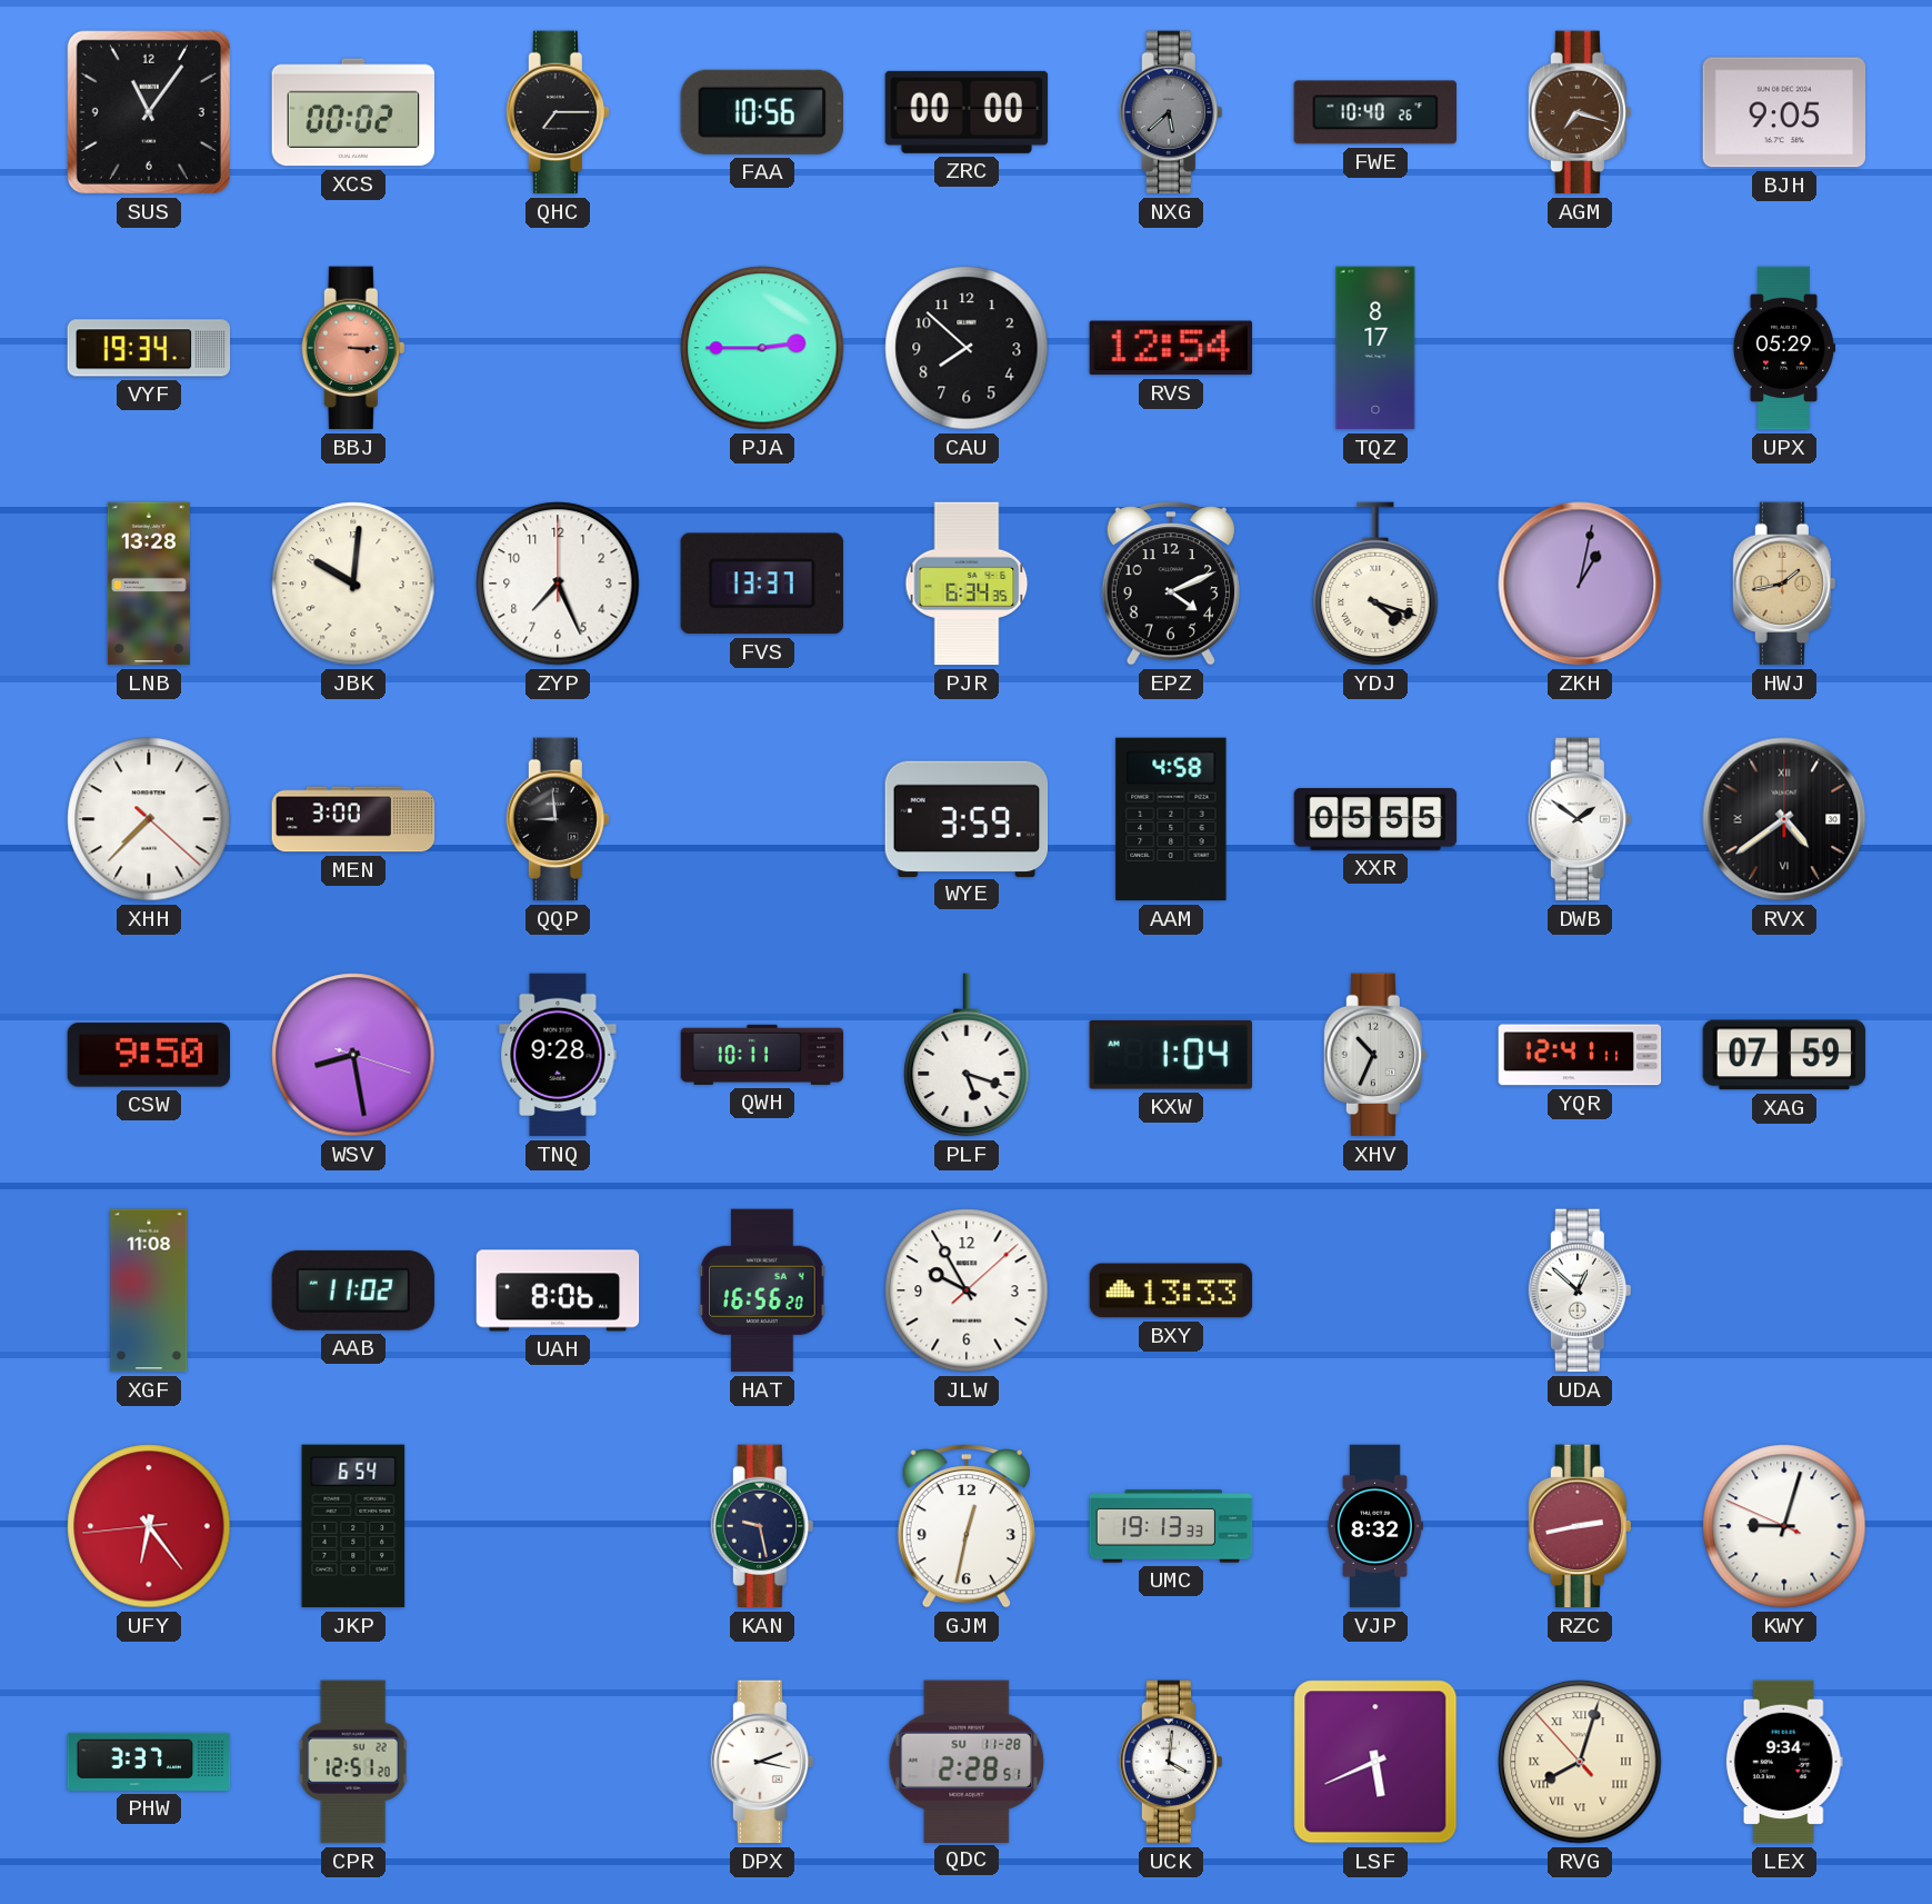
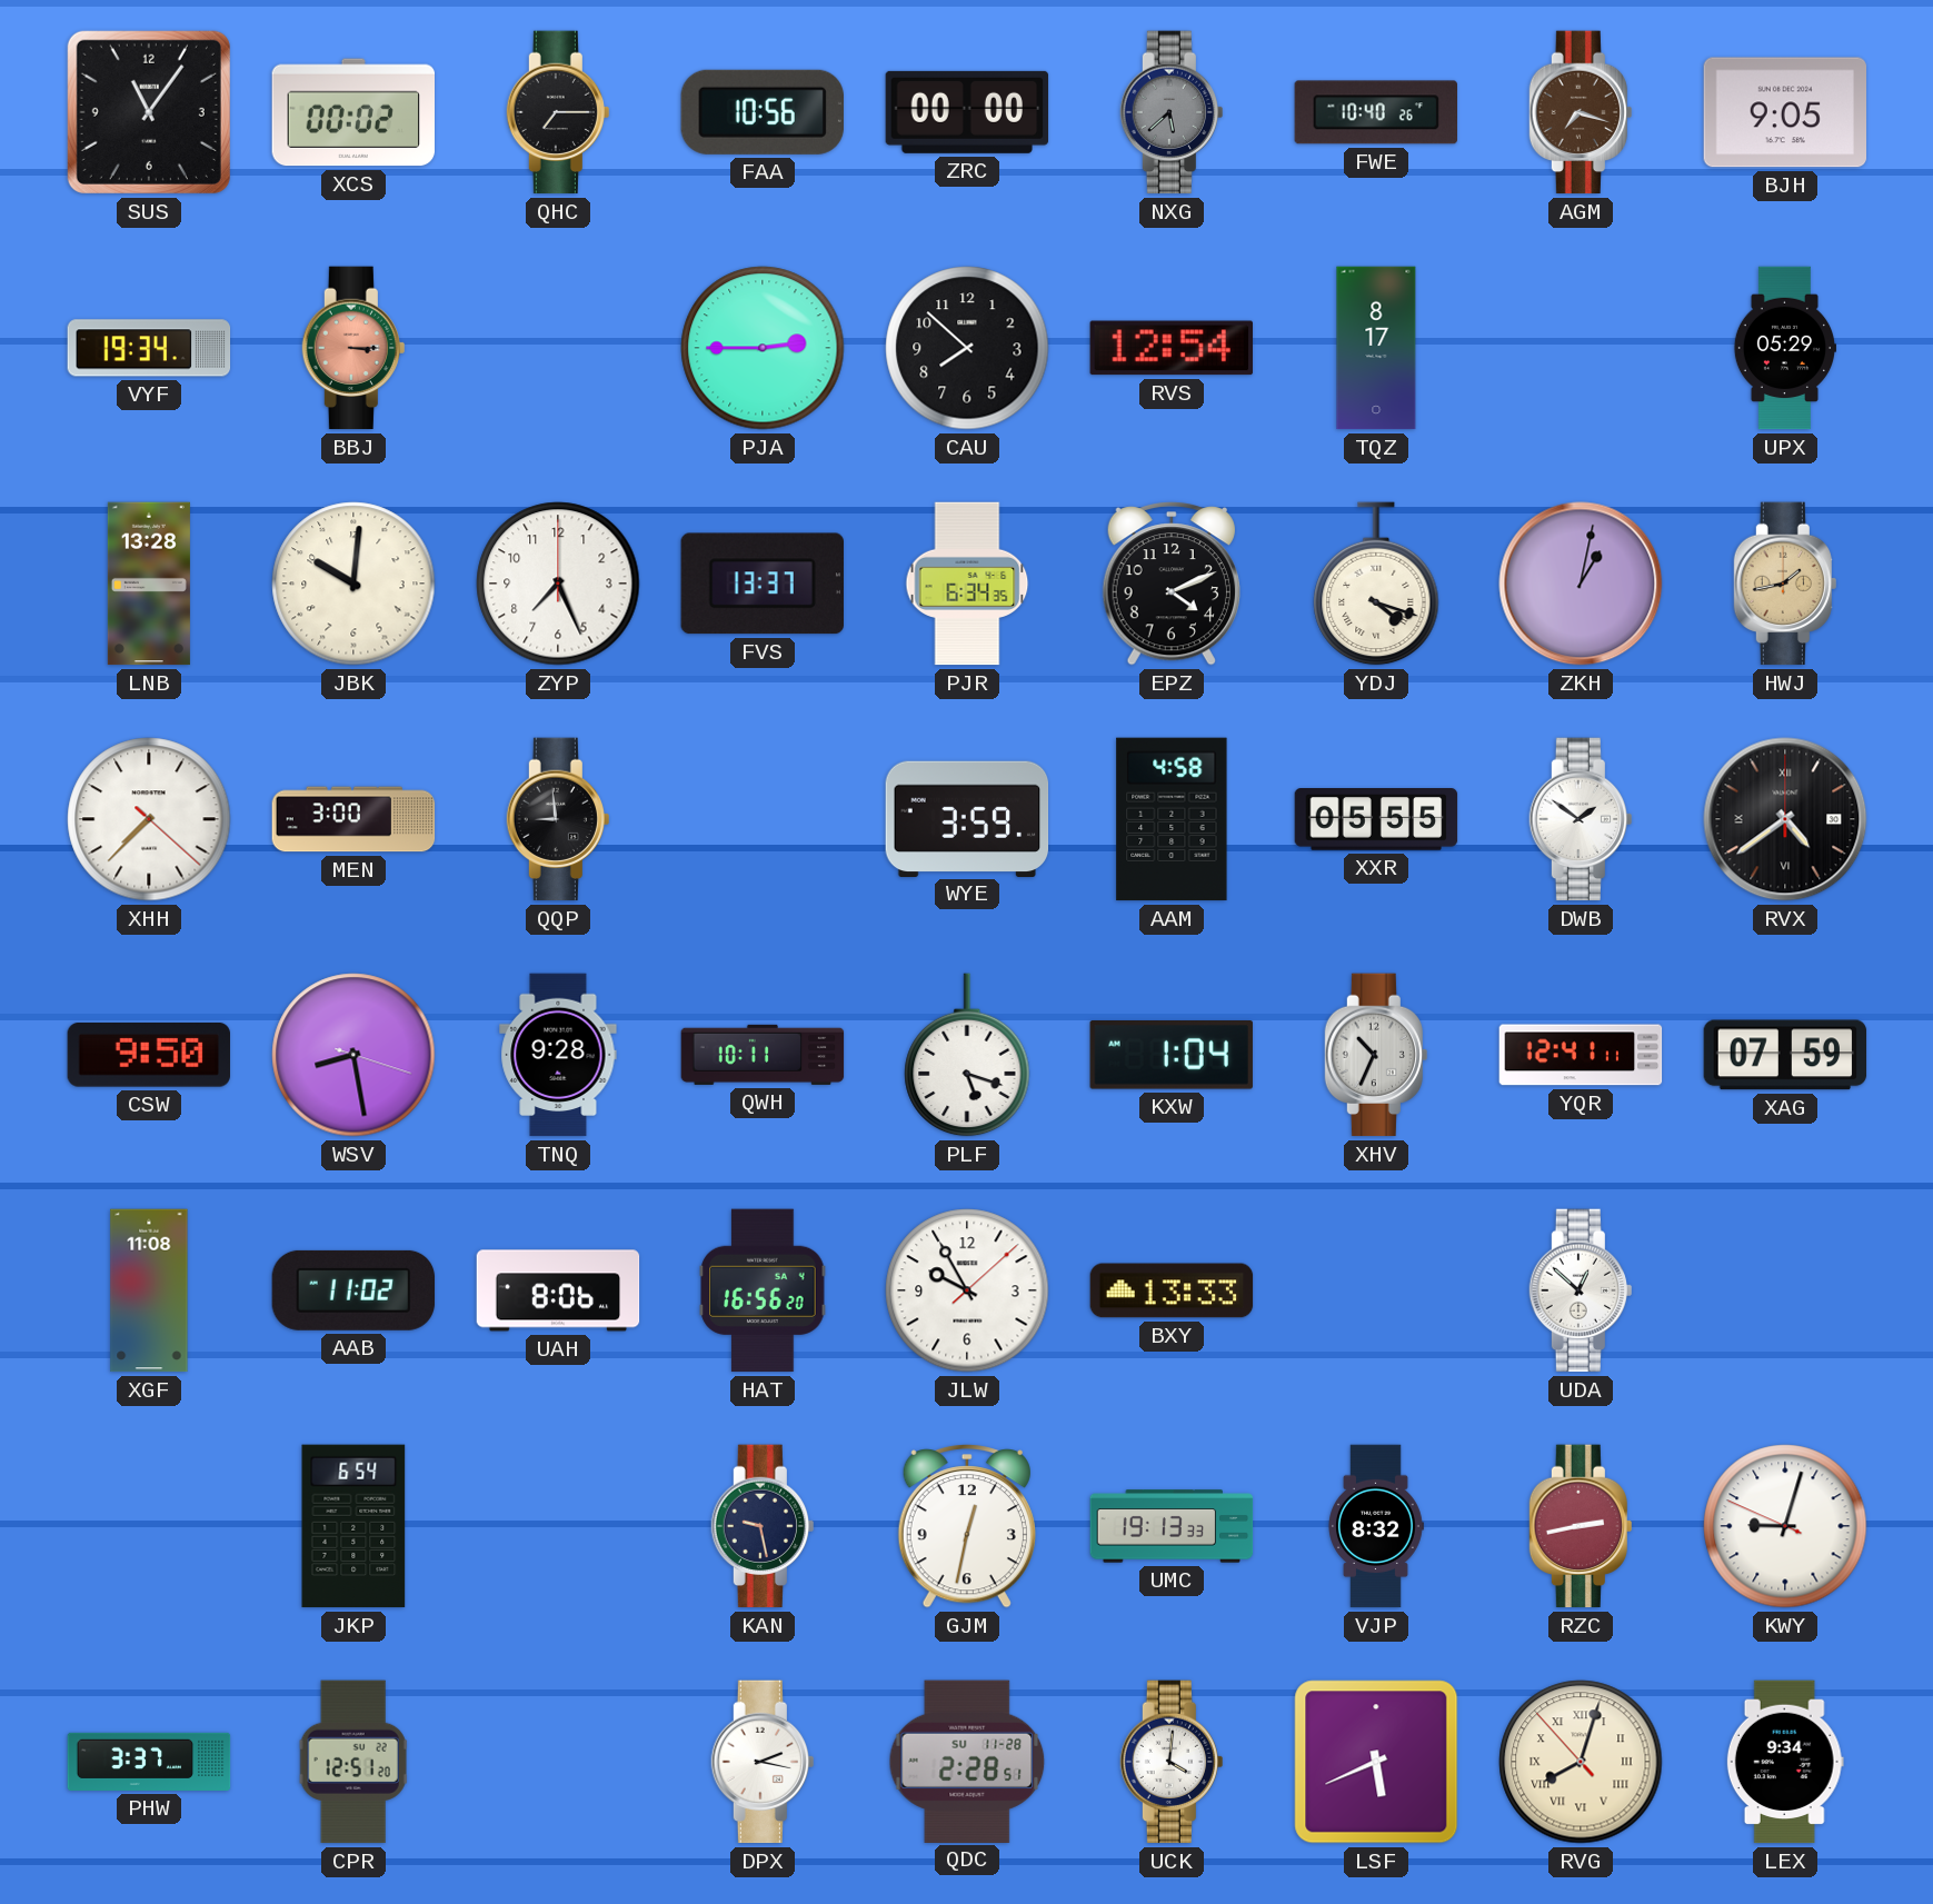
UFY: 6:23 -> none
